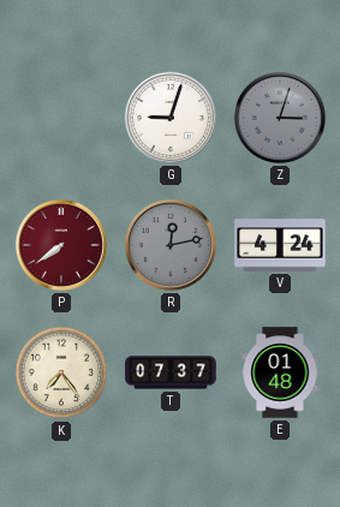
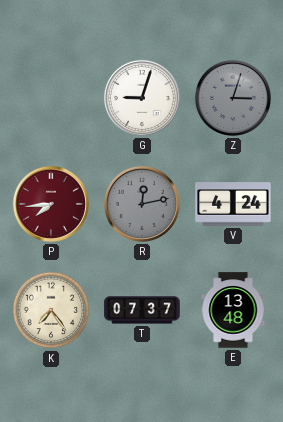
P: 7:39 -> 7:44
E: 01:48 -> 13:48
